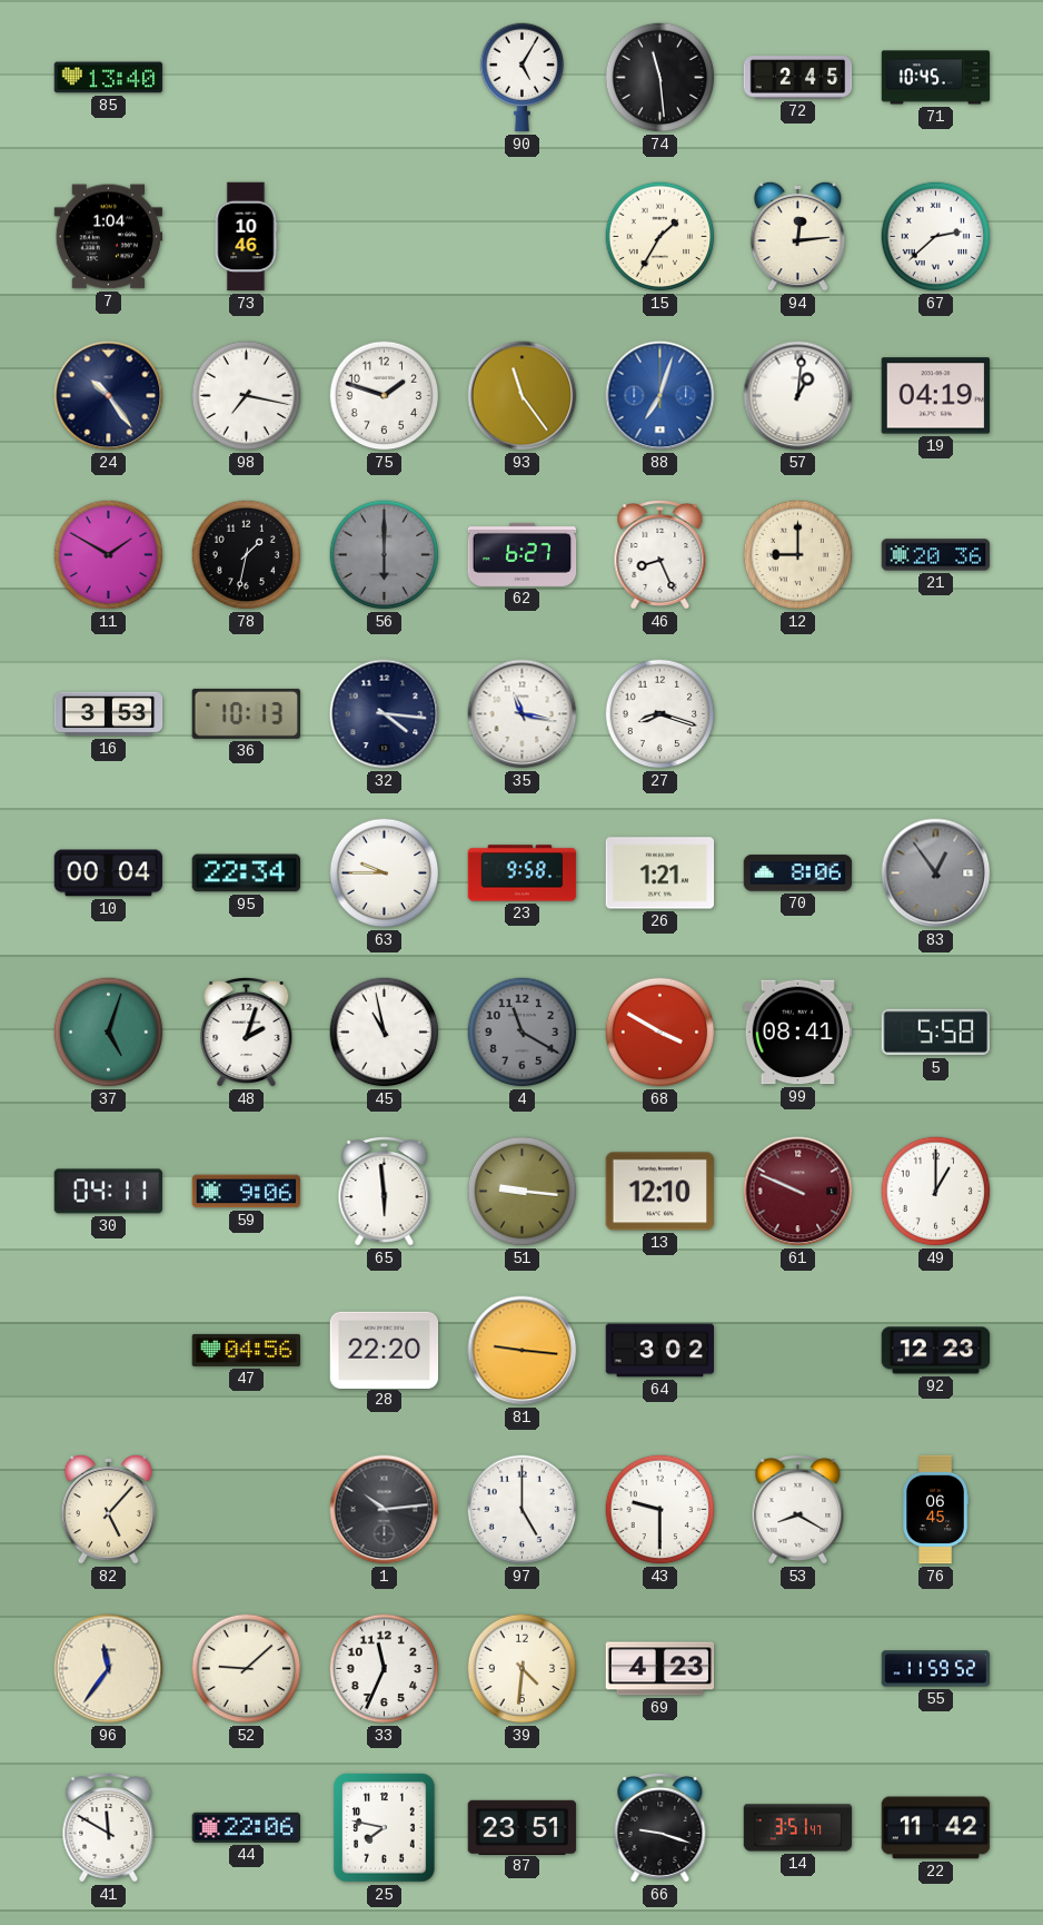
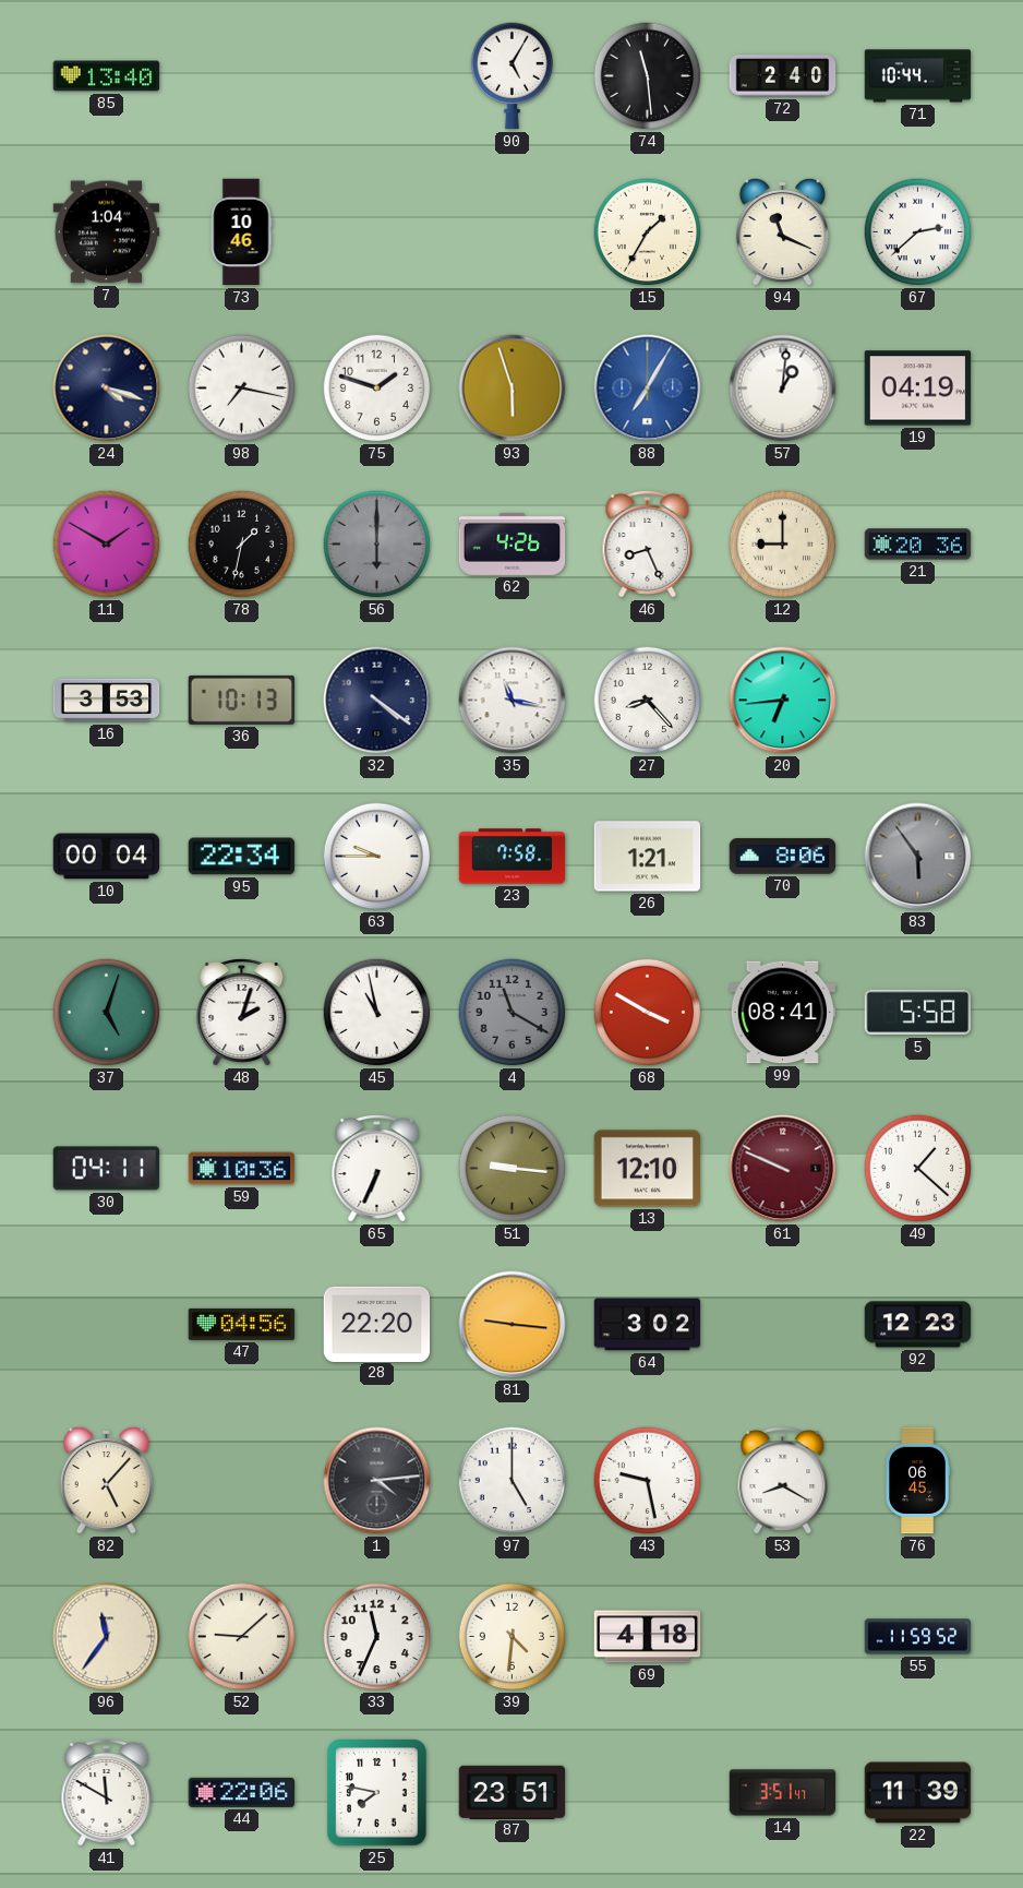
72: 2:45 -> 2:40
71: 10:45 -> 10:44
94: 12:14 -> 11:19
24: 10:24 -> 4:18
93: 11:24 -> 5:57
88: 7:03 -> 7:05
62: 6:27 -> 4:26
32: 4:16 -> 4:21
27: 8:18 -> 8:23
20: none -> 6:44
23: 9:58 -> 7:58
83: 12:54 -> 5:54
59: 9:06 -> 10:36
65: 5:59 -> 6:34
49: 1:00 -> 1:22
1: 10:14 -> 4:14
43: 9:30 -> 9:28
69: 4:23 -> 4:18
66: 9:18 -> none
22: 11:42 -> 11:39
